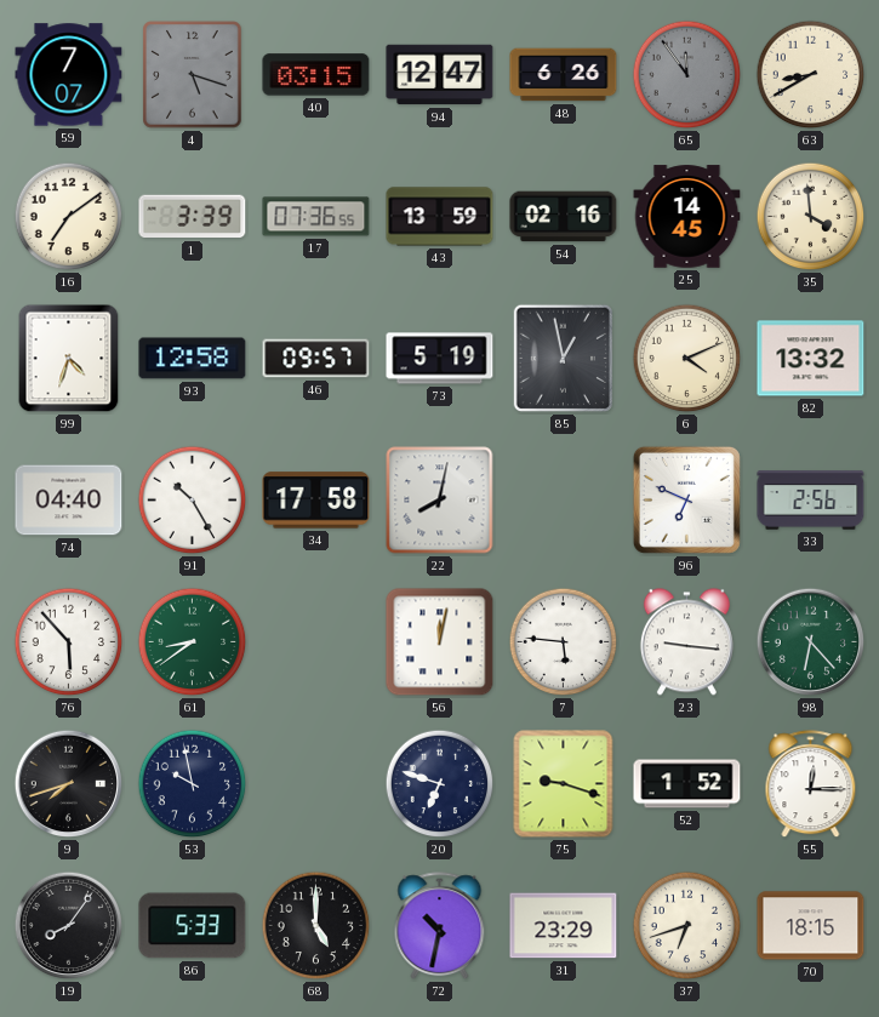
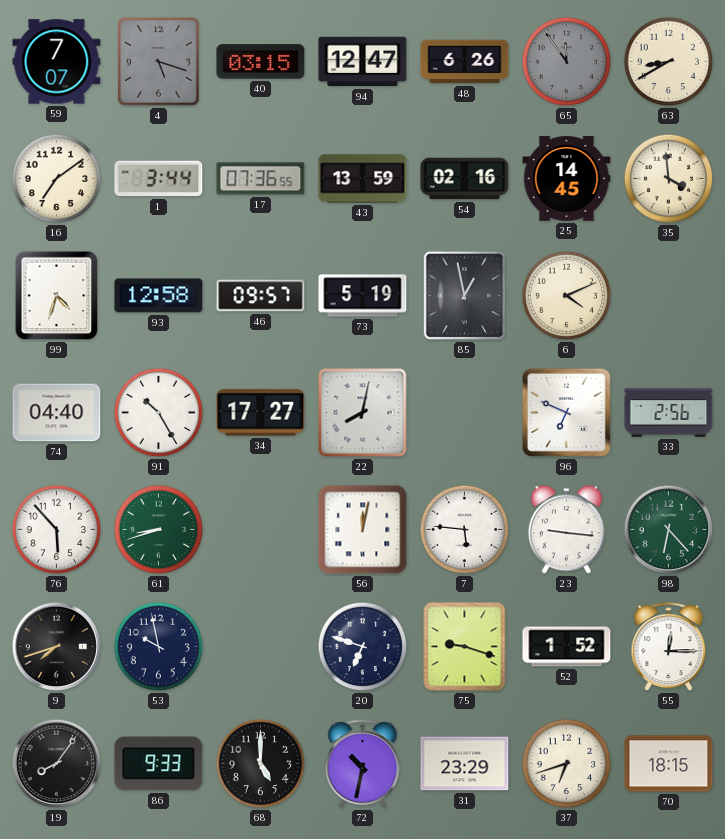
1: 3:39 -> 3:44
82: 13:32 -> none
34: 17:58 -> 17:27
61: 8:39 -> 8:42
86: 5:33 -> 9:33
